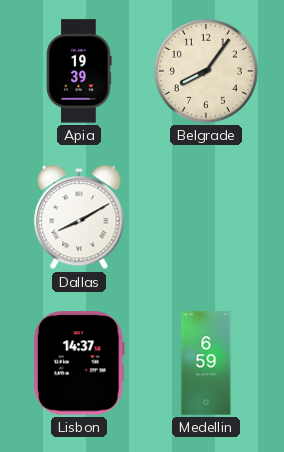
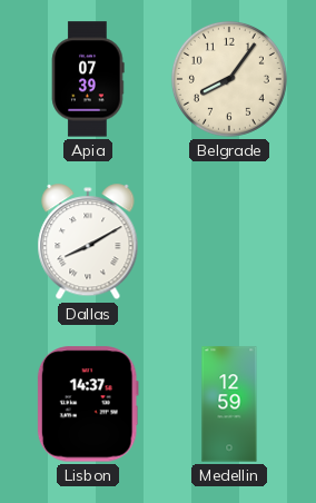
Apia: 19:39 -> 07:39
Medellin: 6:59 -> 12:59
